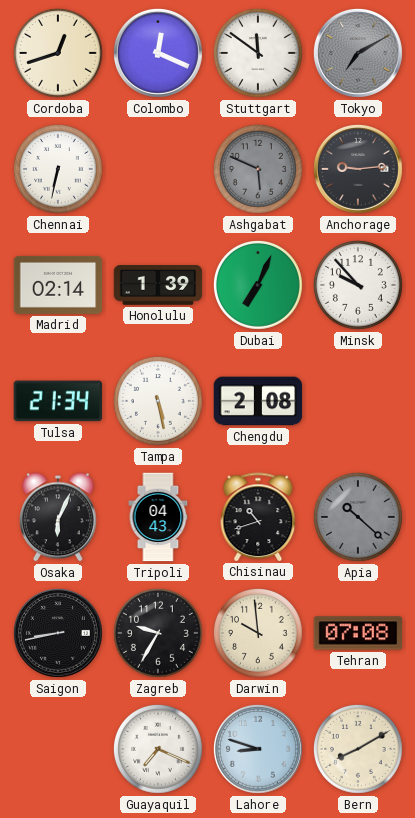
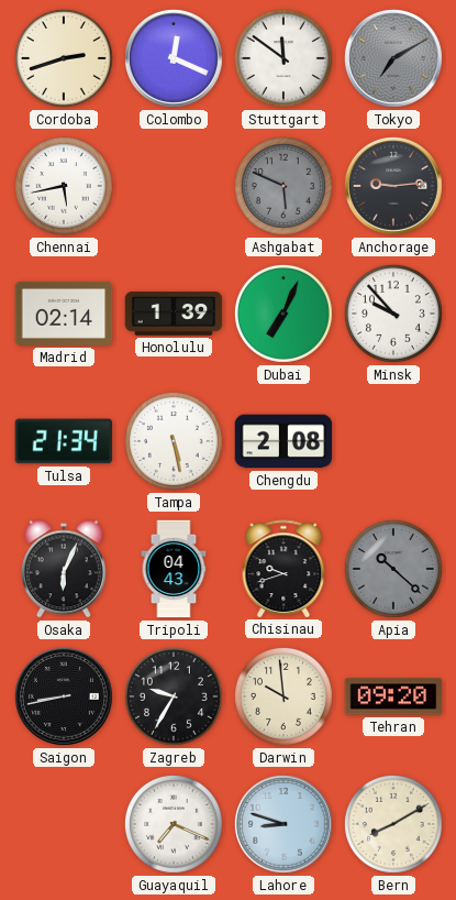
Cordoba: 12:42 -> 2:42
Chennai: 6:32 -> 5:43
Chisinau: 10:42 -> 9:42
Tehran: 07:08 -> 09:20
